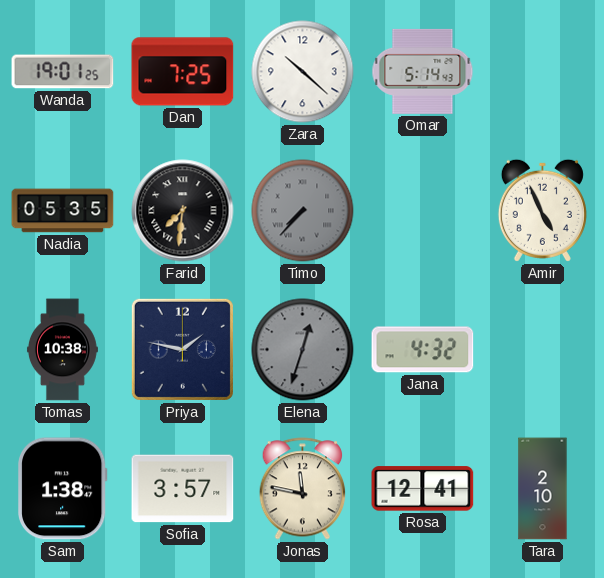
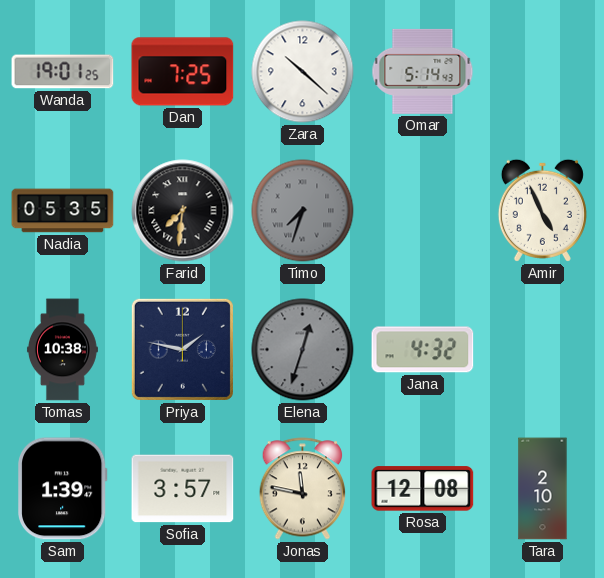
Timo: 7:37 -> 7:33
Sam: 1:38 -> 1:39
Rosa: 12:41 -> 12:08
